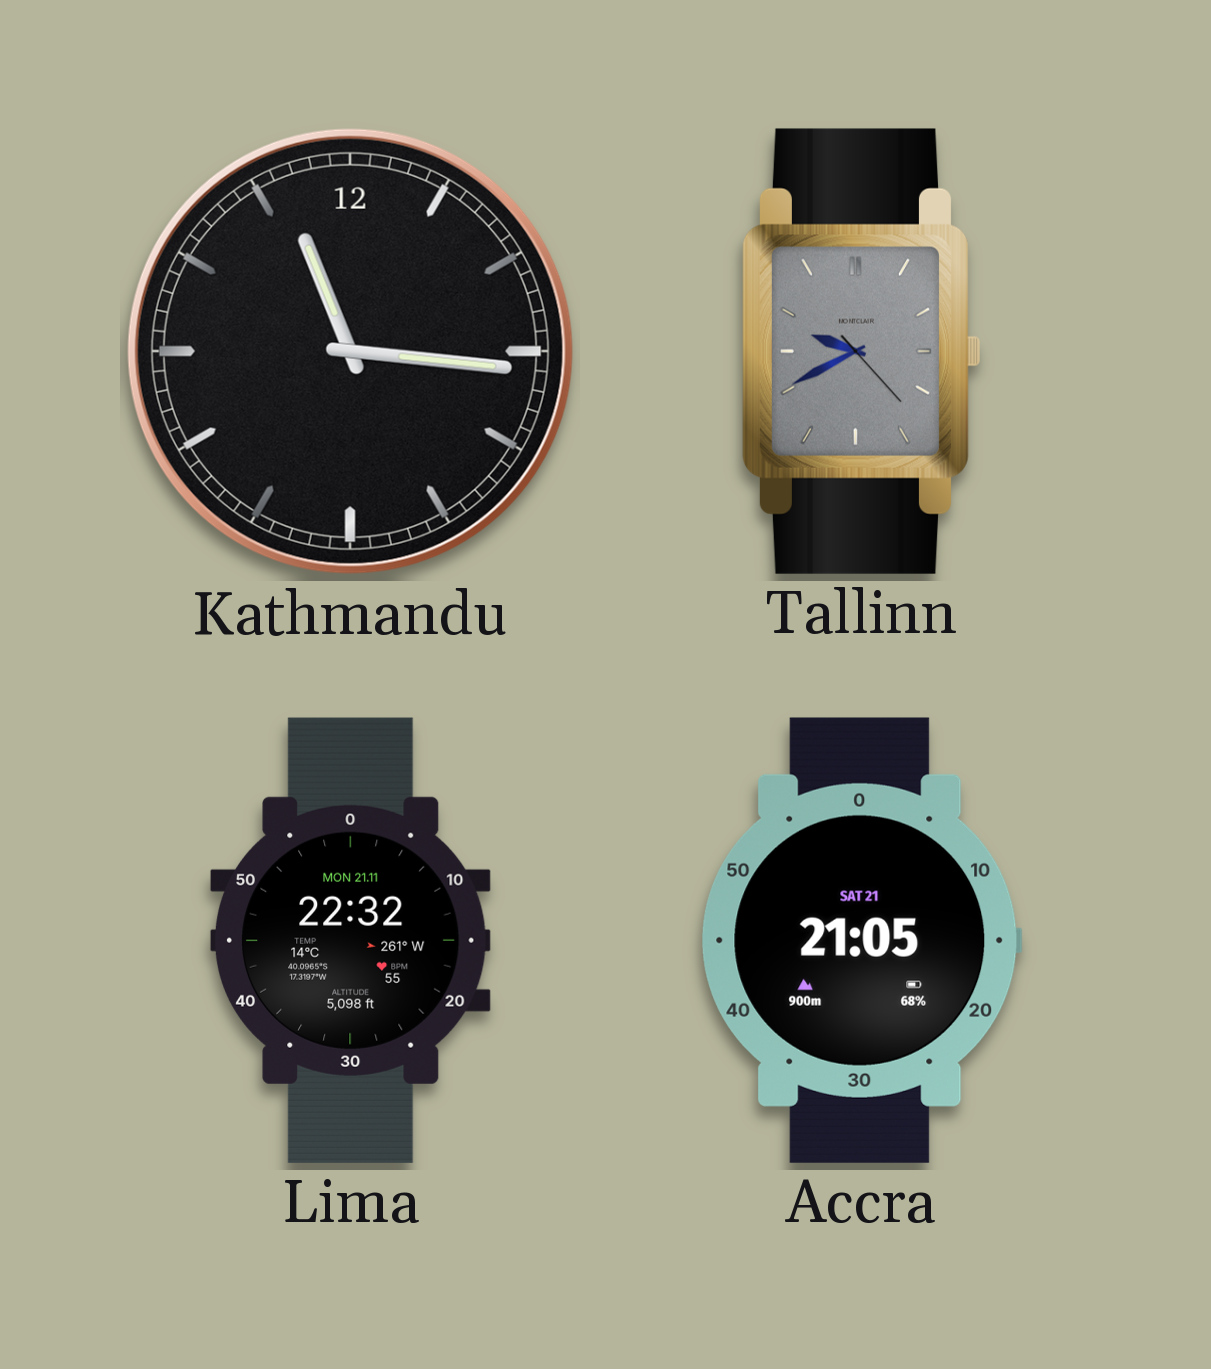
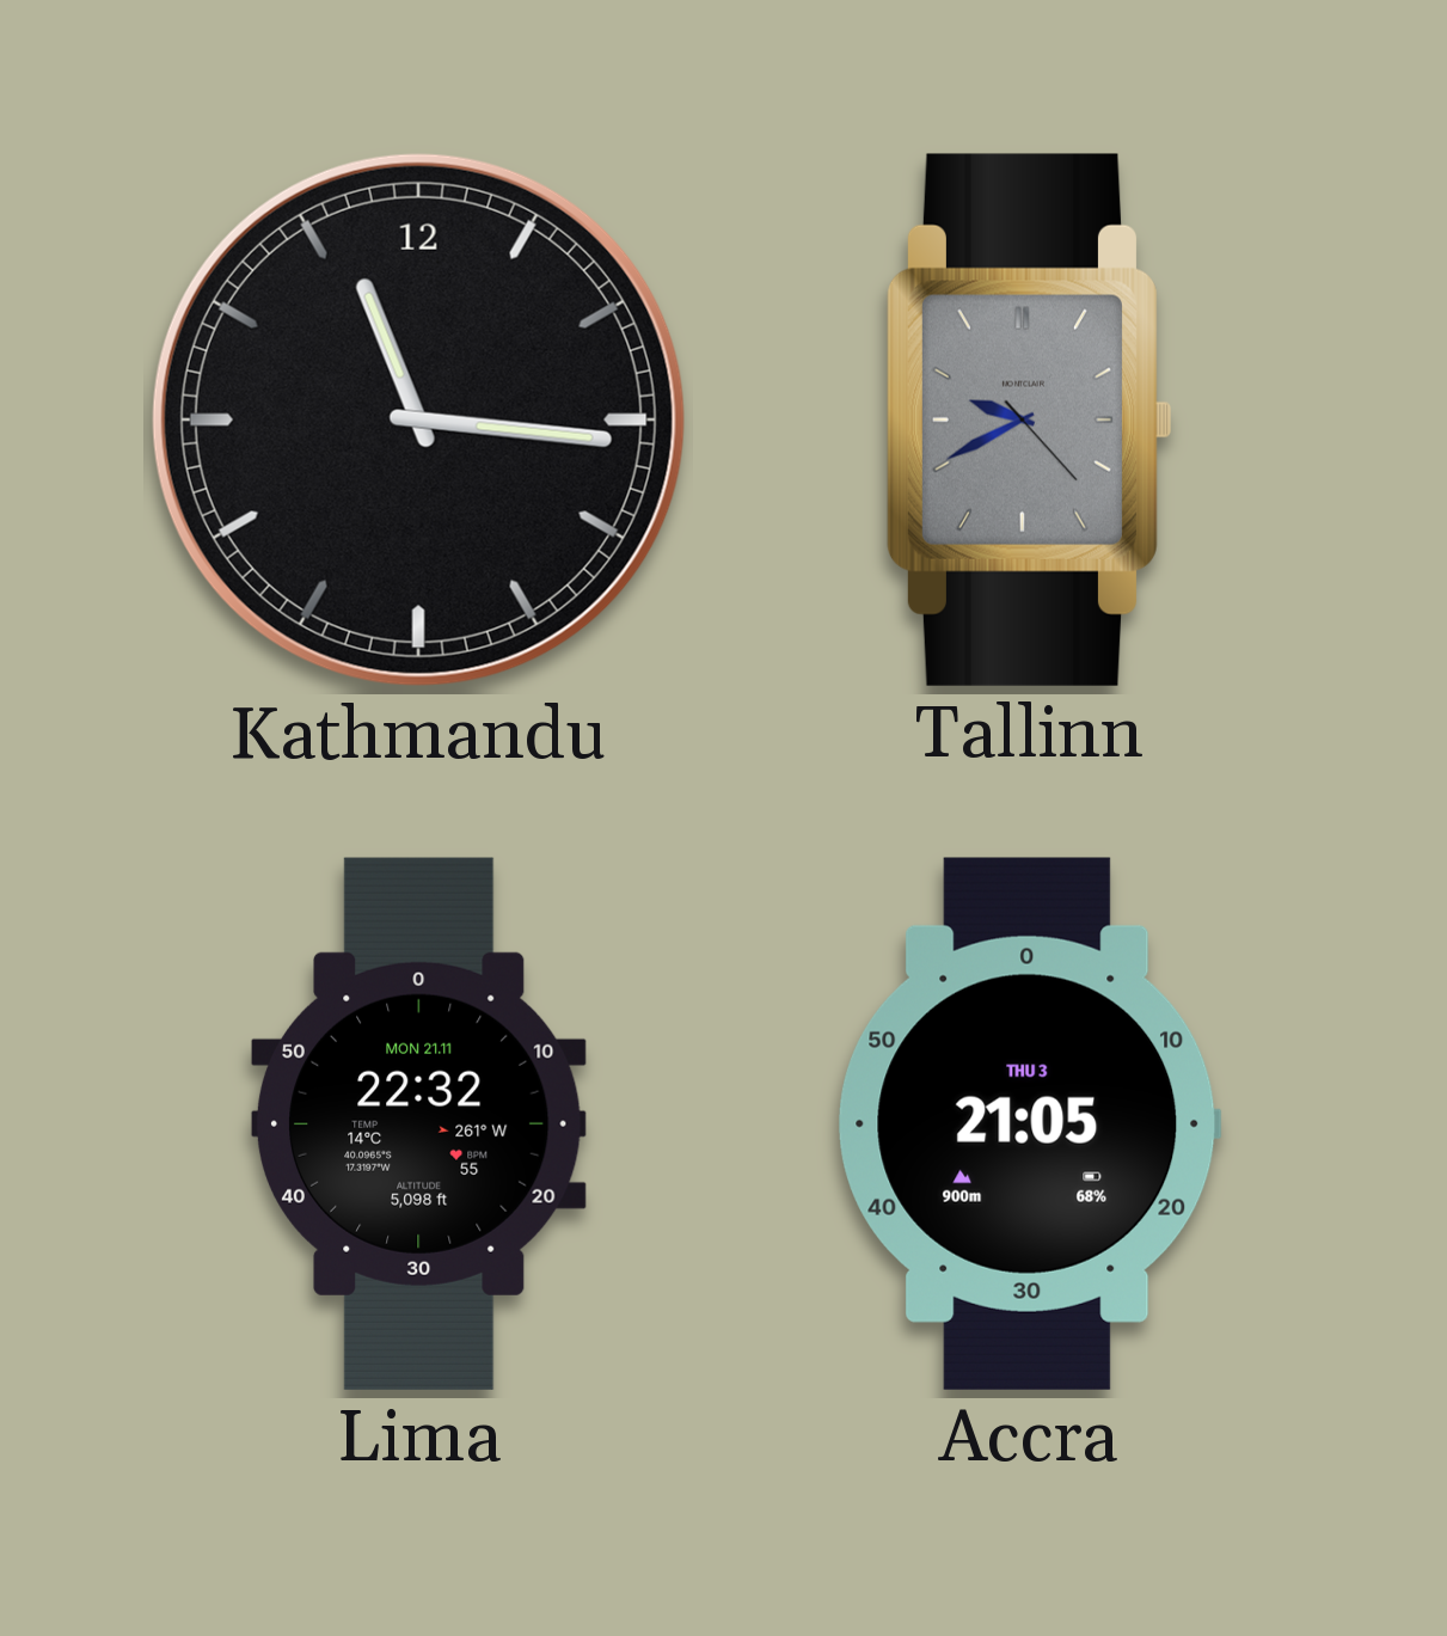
Accra date: SAT 21 -> THU 3
